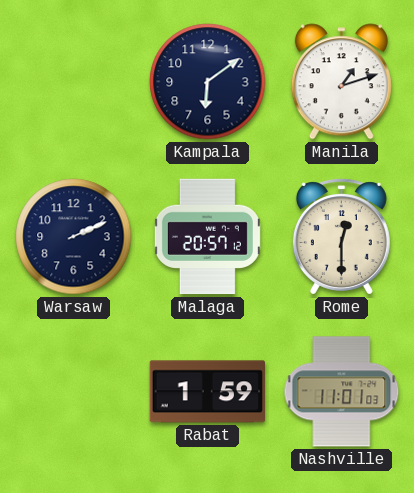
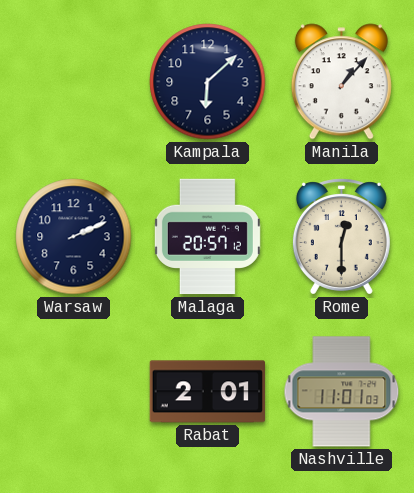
Kampala: 6:09 -> 6:08
Manila: 1:12 -> 1:07
Rabat: 1:59 -> 2:01
